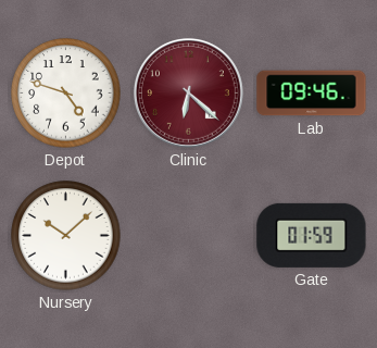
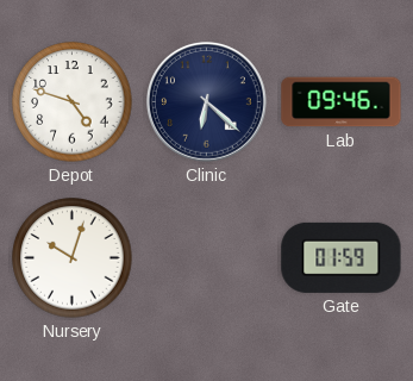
Clinic dial: burgundy -> navy
Nursery: 10:08 -> 10:03
